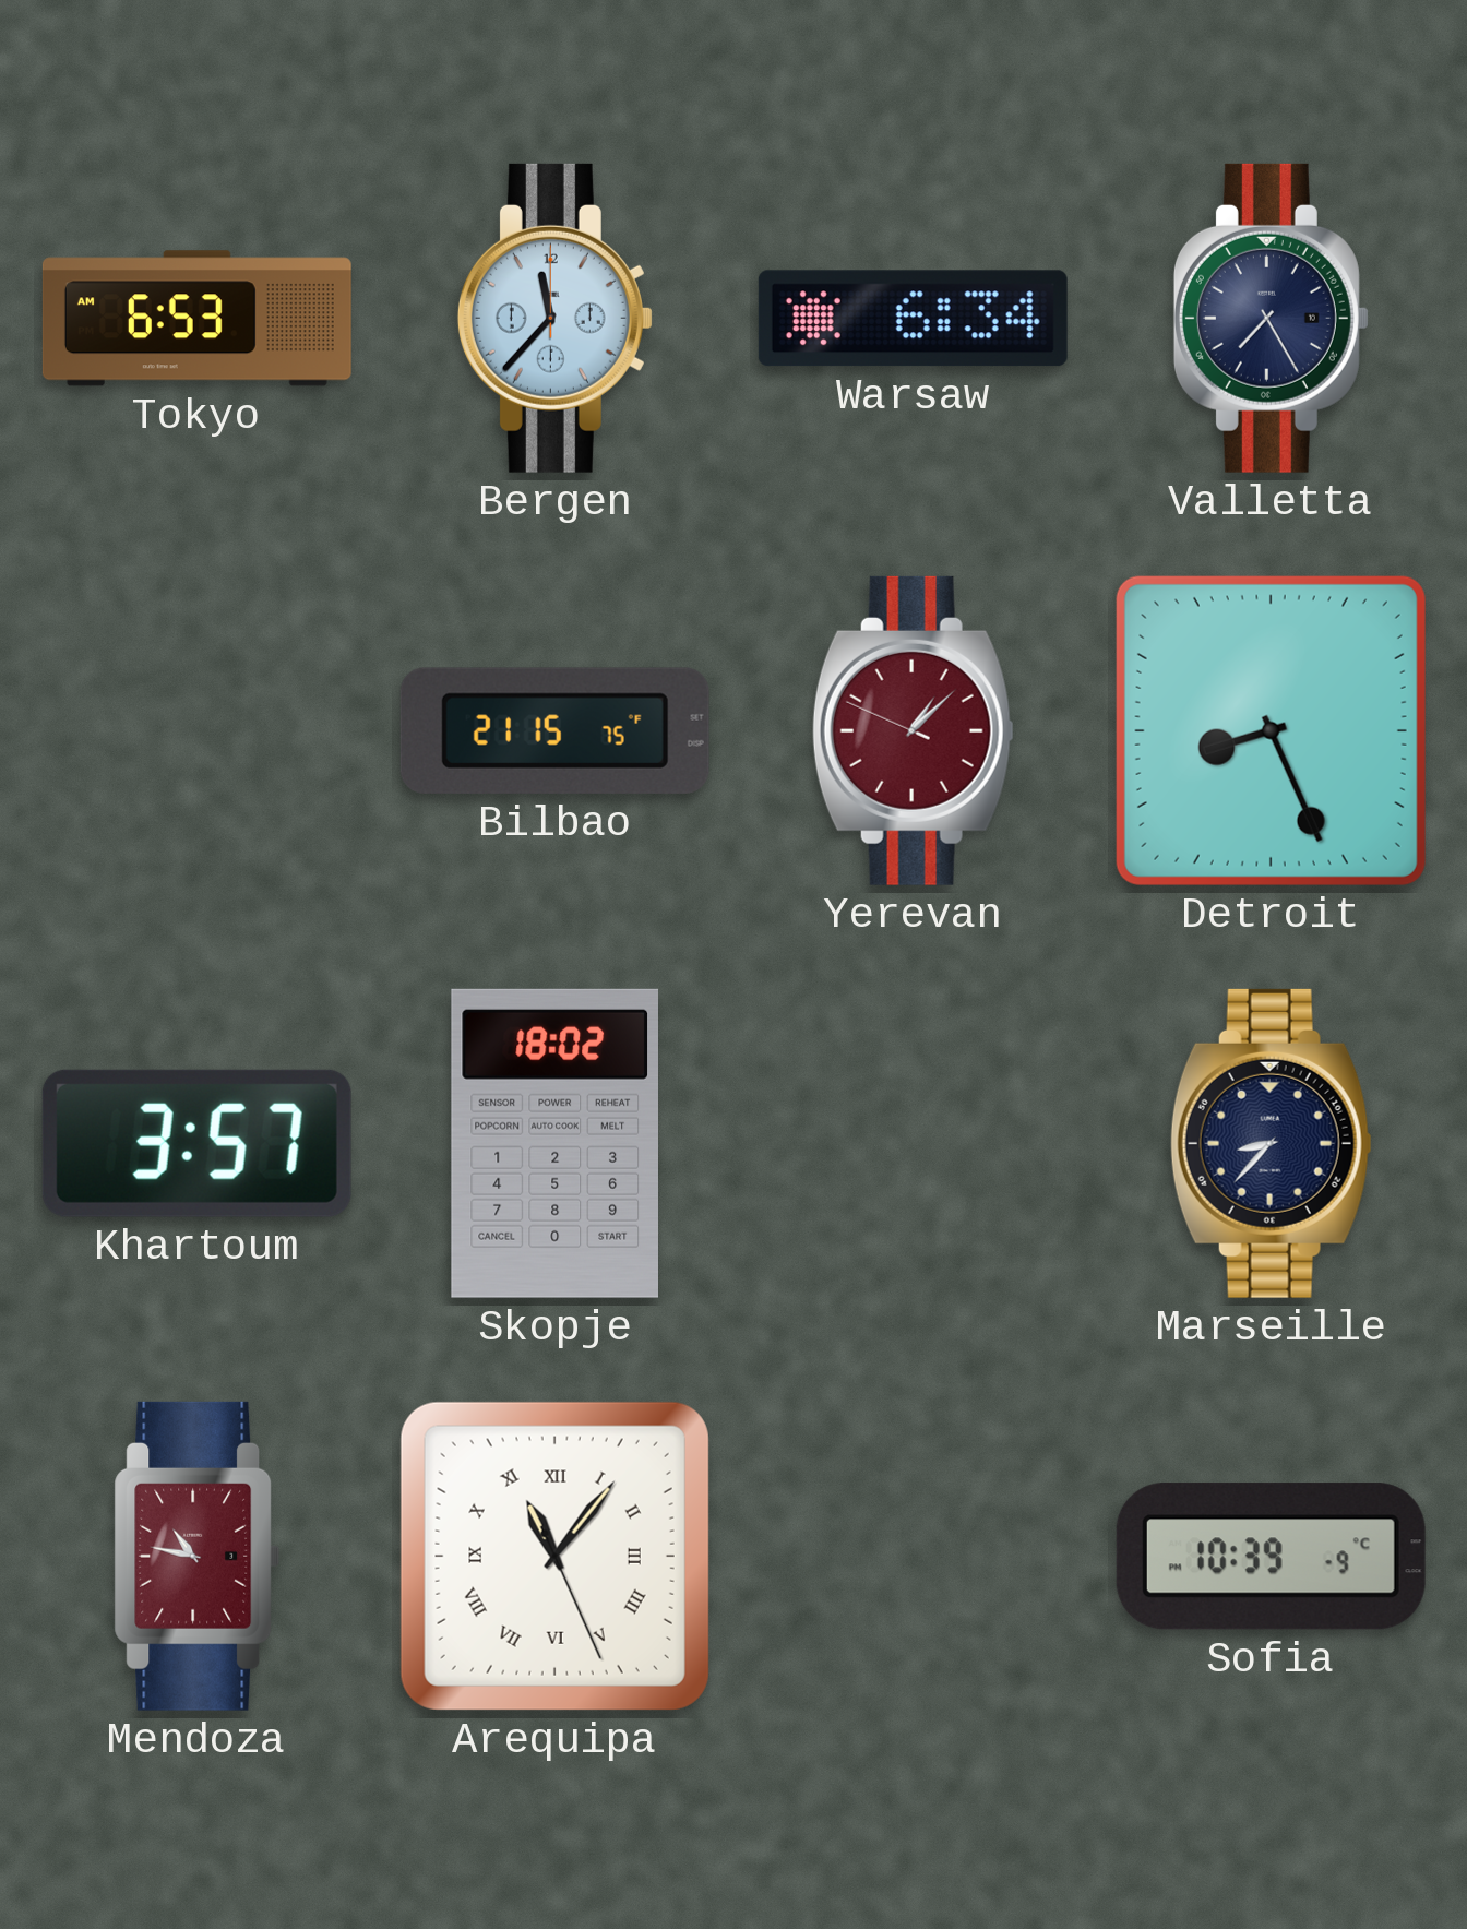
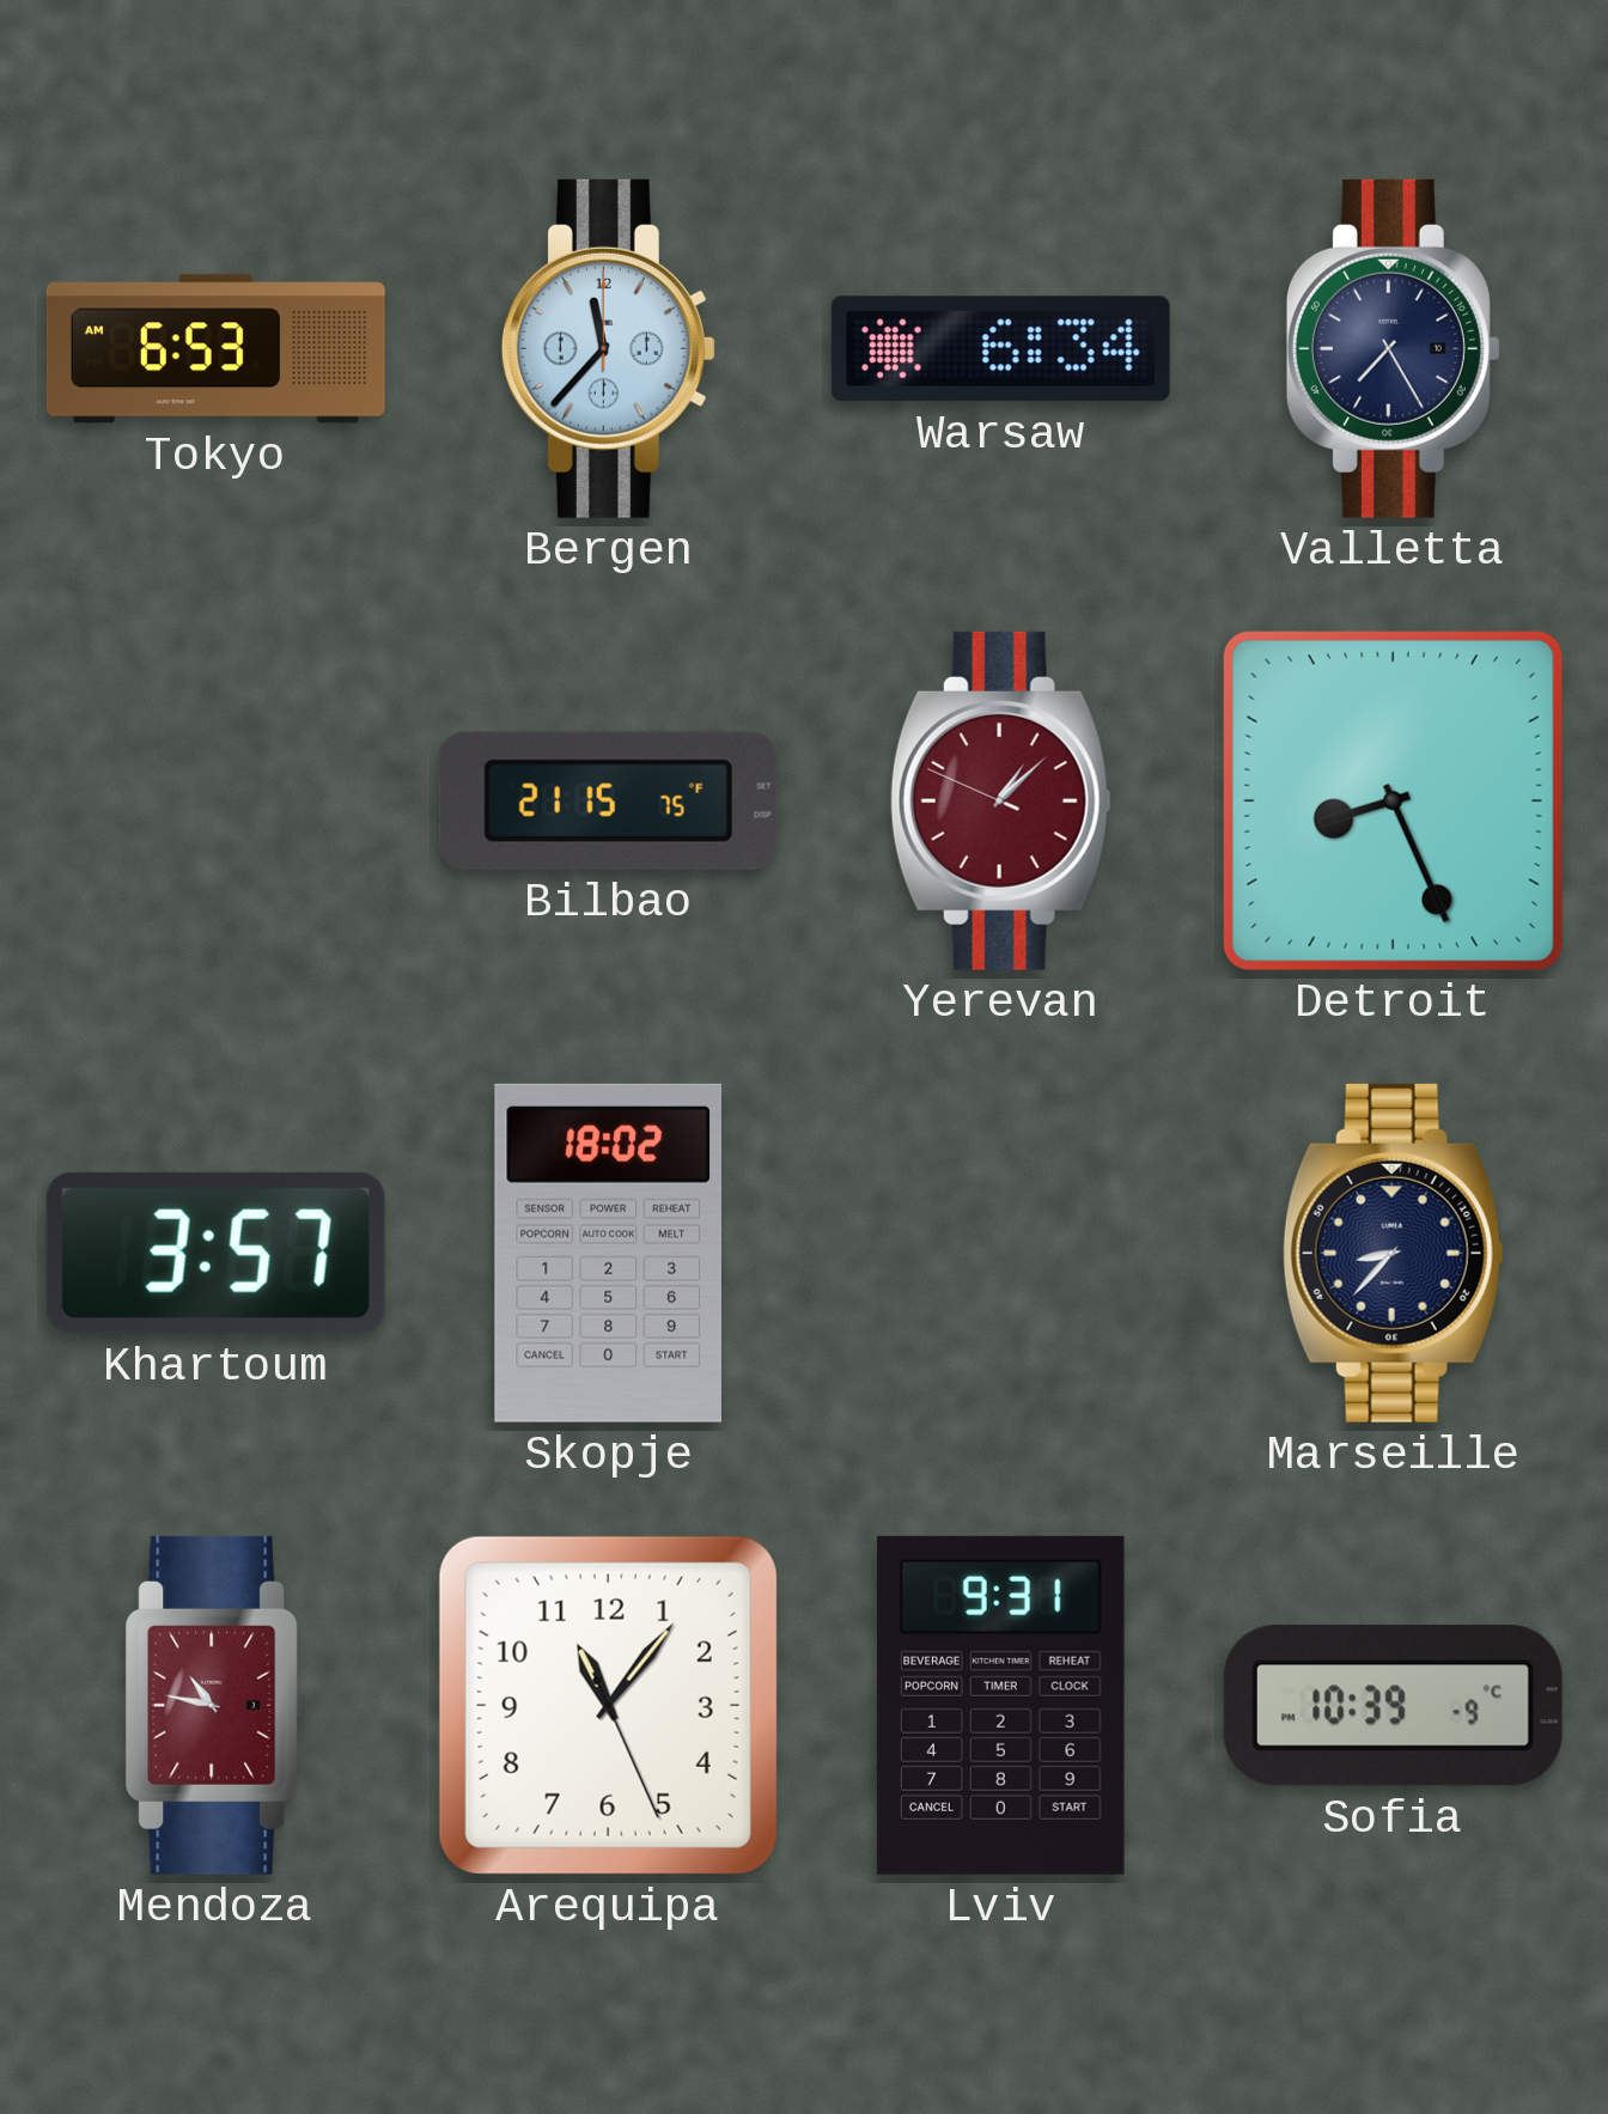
Arequipa numerals: Roman -> Arabic
Lviv: none -> 9:31
